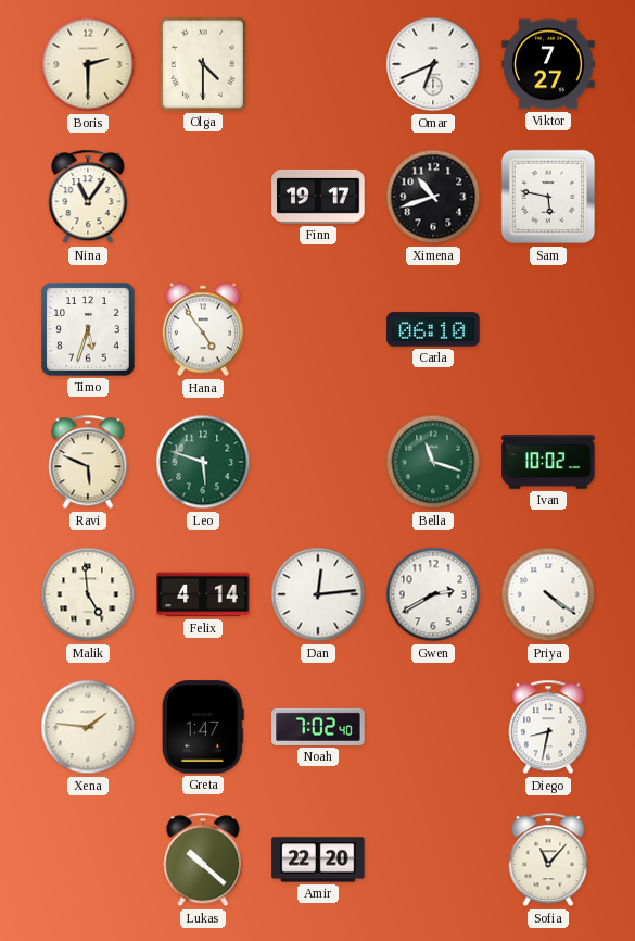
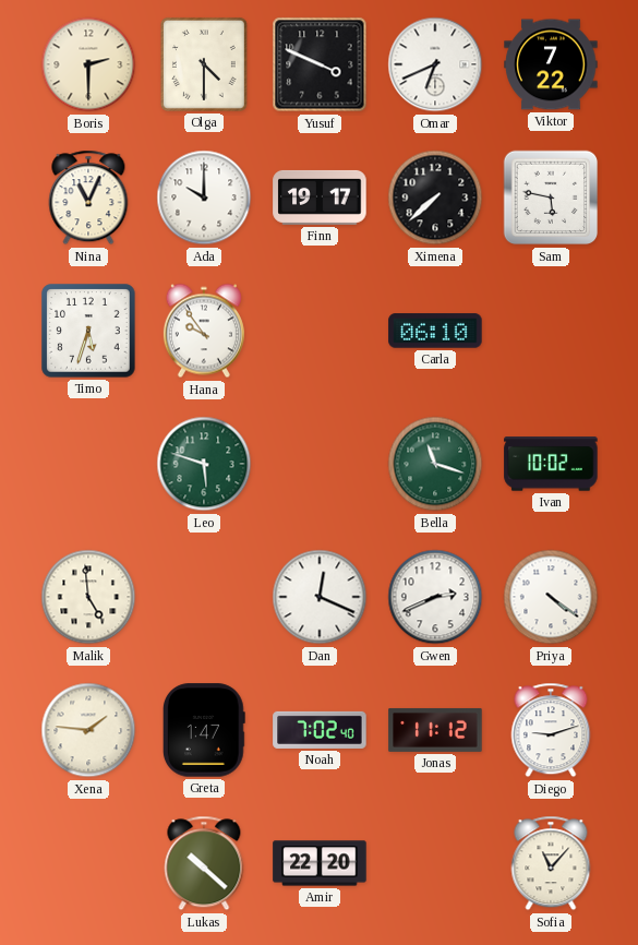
Yusuf: none -> 3:49
Viktor: 7:27 -> 7:22
Nina: 11:06 -> 11:04
Ada: none -> 10:00
Ximena: 10:42 -> 7:38
Hana: 4:54 -> 9:54
Ravi: 5:49 -> none
Felix: 4:14 -> none
Dan: 12:14 -> 12:19
Gwen: 2:40 -> 2:41
Jonas: none -> 11:12
Diego: 8:32 -> 9:12
